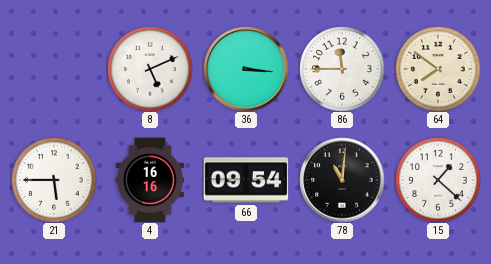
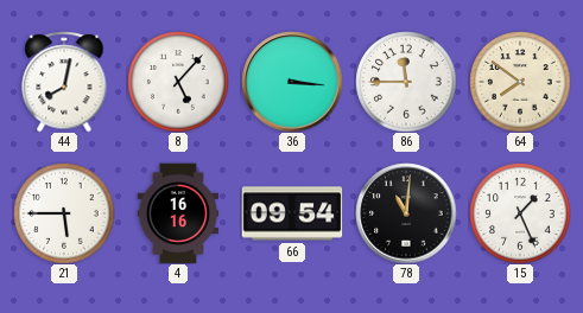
44: none -> 8:02
8: 5:11 -> 5:07
15: 1:22 -> 1:26
